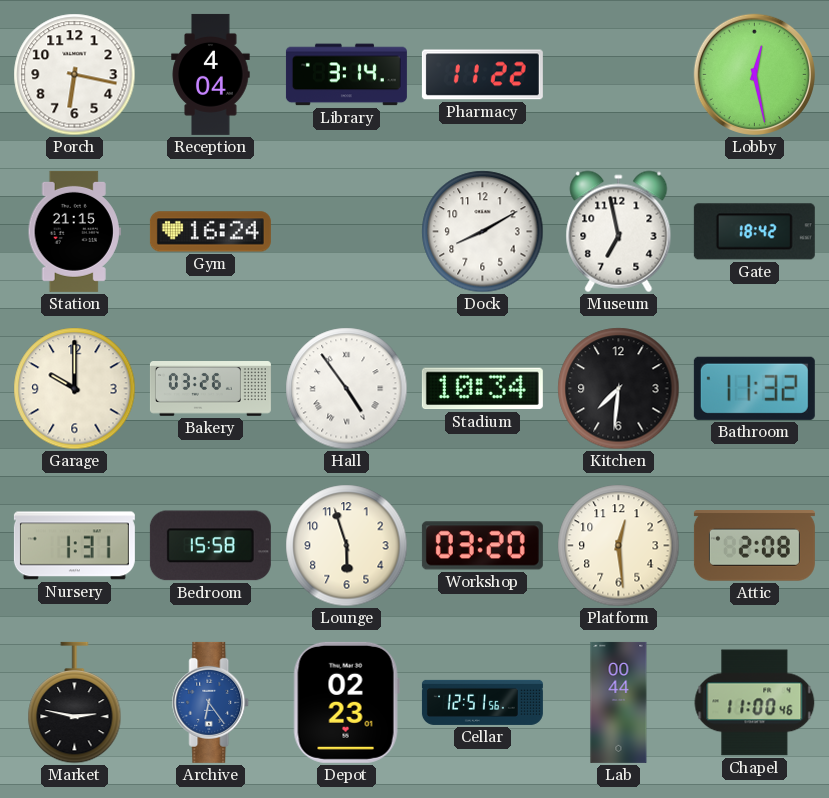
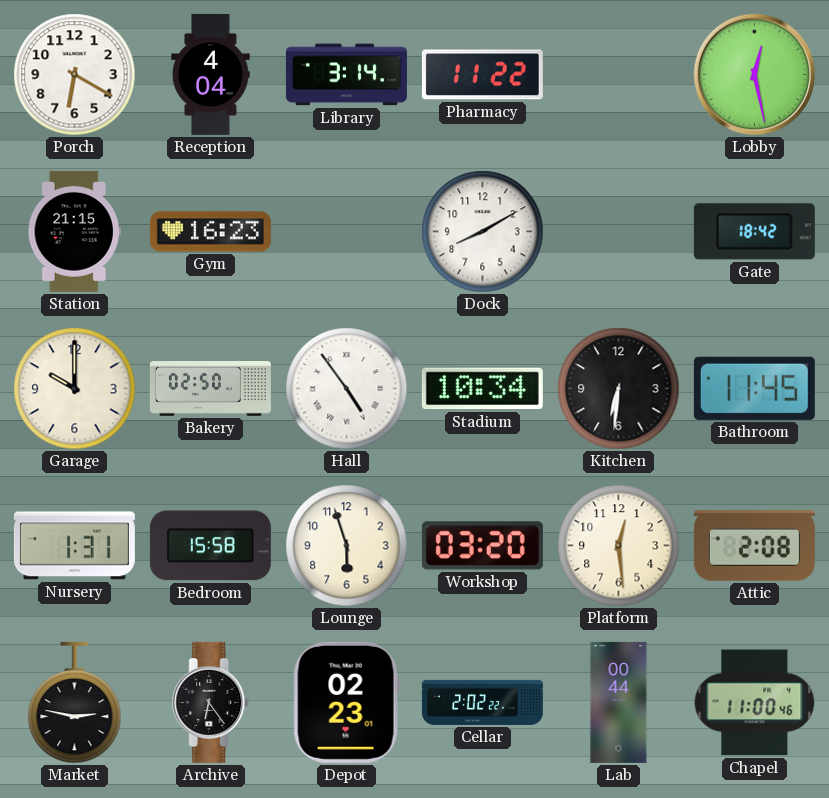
Porch: 6:17 -> 6:20
Gym: 16:24 -> 16:23
Museum: 6:58 -> none
Bakery: 03:26 -> 02:50
Kitchen: 7:31 -> 6:31
Bathroom: 11:32 -> 11:45
Archive dial: blue -> black
Cellar: 12:51 -> 2:02
